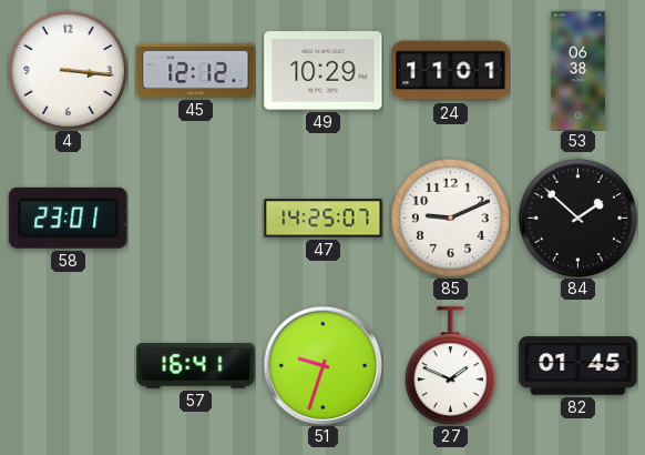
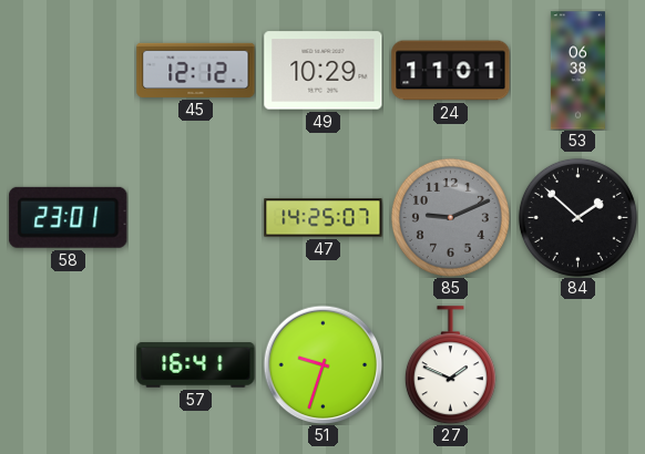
4: 3:16 -> none
85 dial: white -> grey
82: 01:45 -> none
